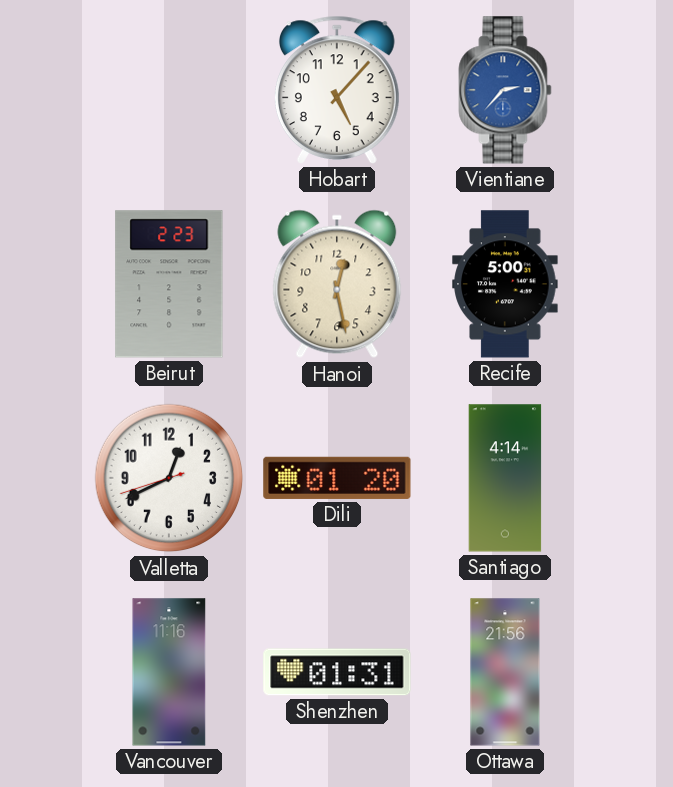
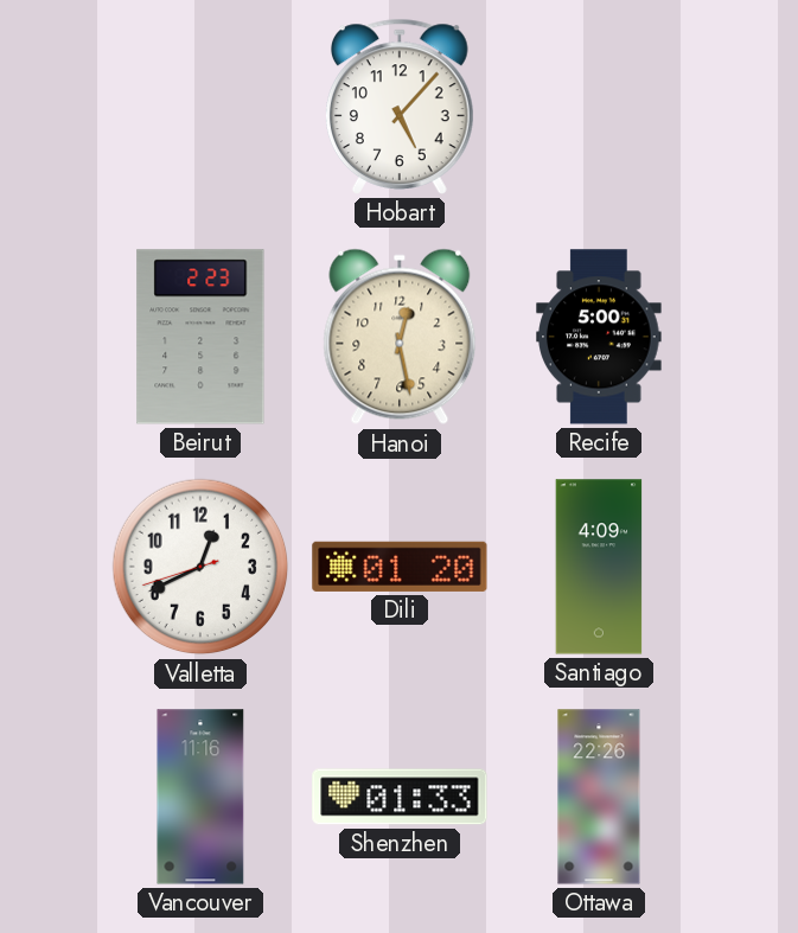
Vientiane: 2:37 -> none
Santiago: 4:14 -> 4:09
Shenzhen: 01:31 -> 01:33
Ottawa: 21:56 -> 22:26
